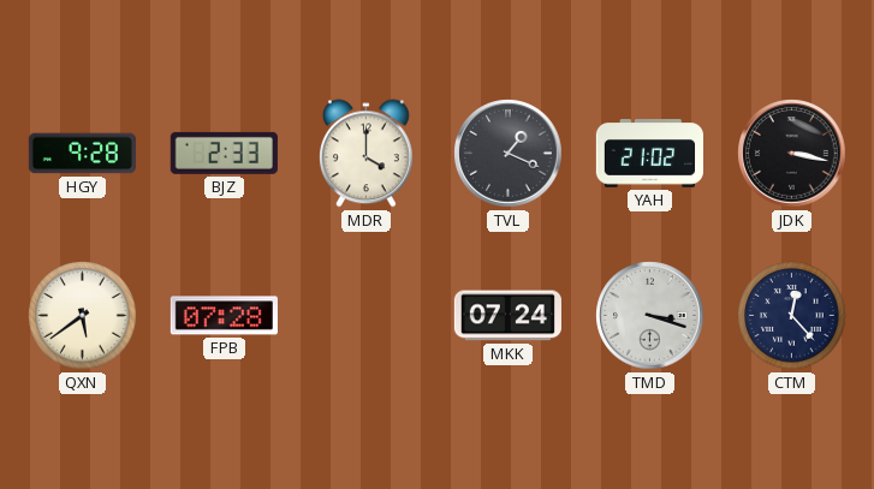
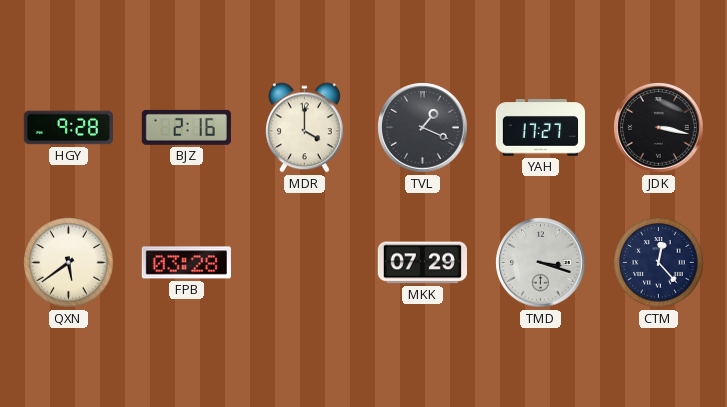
BJZ: 2:33 -> 2:16
YAH: 21:02 -> 17:27
FPB: 07:28 -> 03:28
MKK: 07:24 -> 07:29
